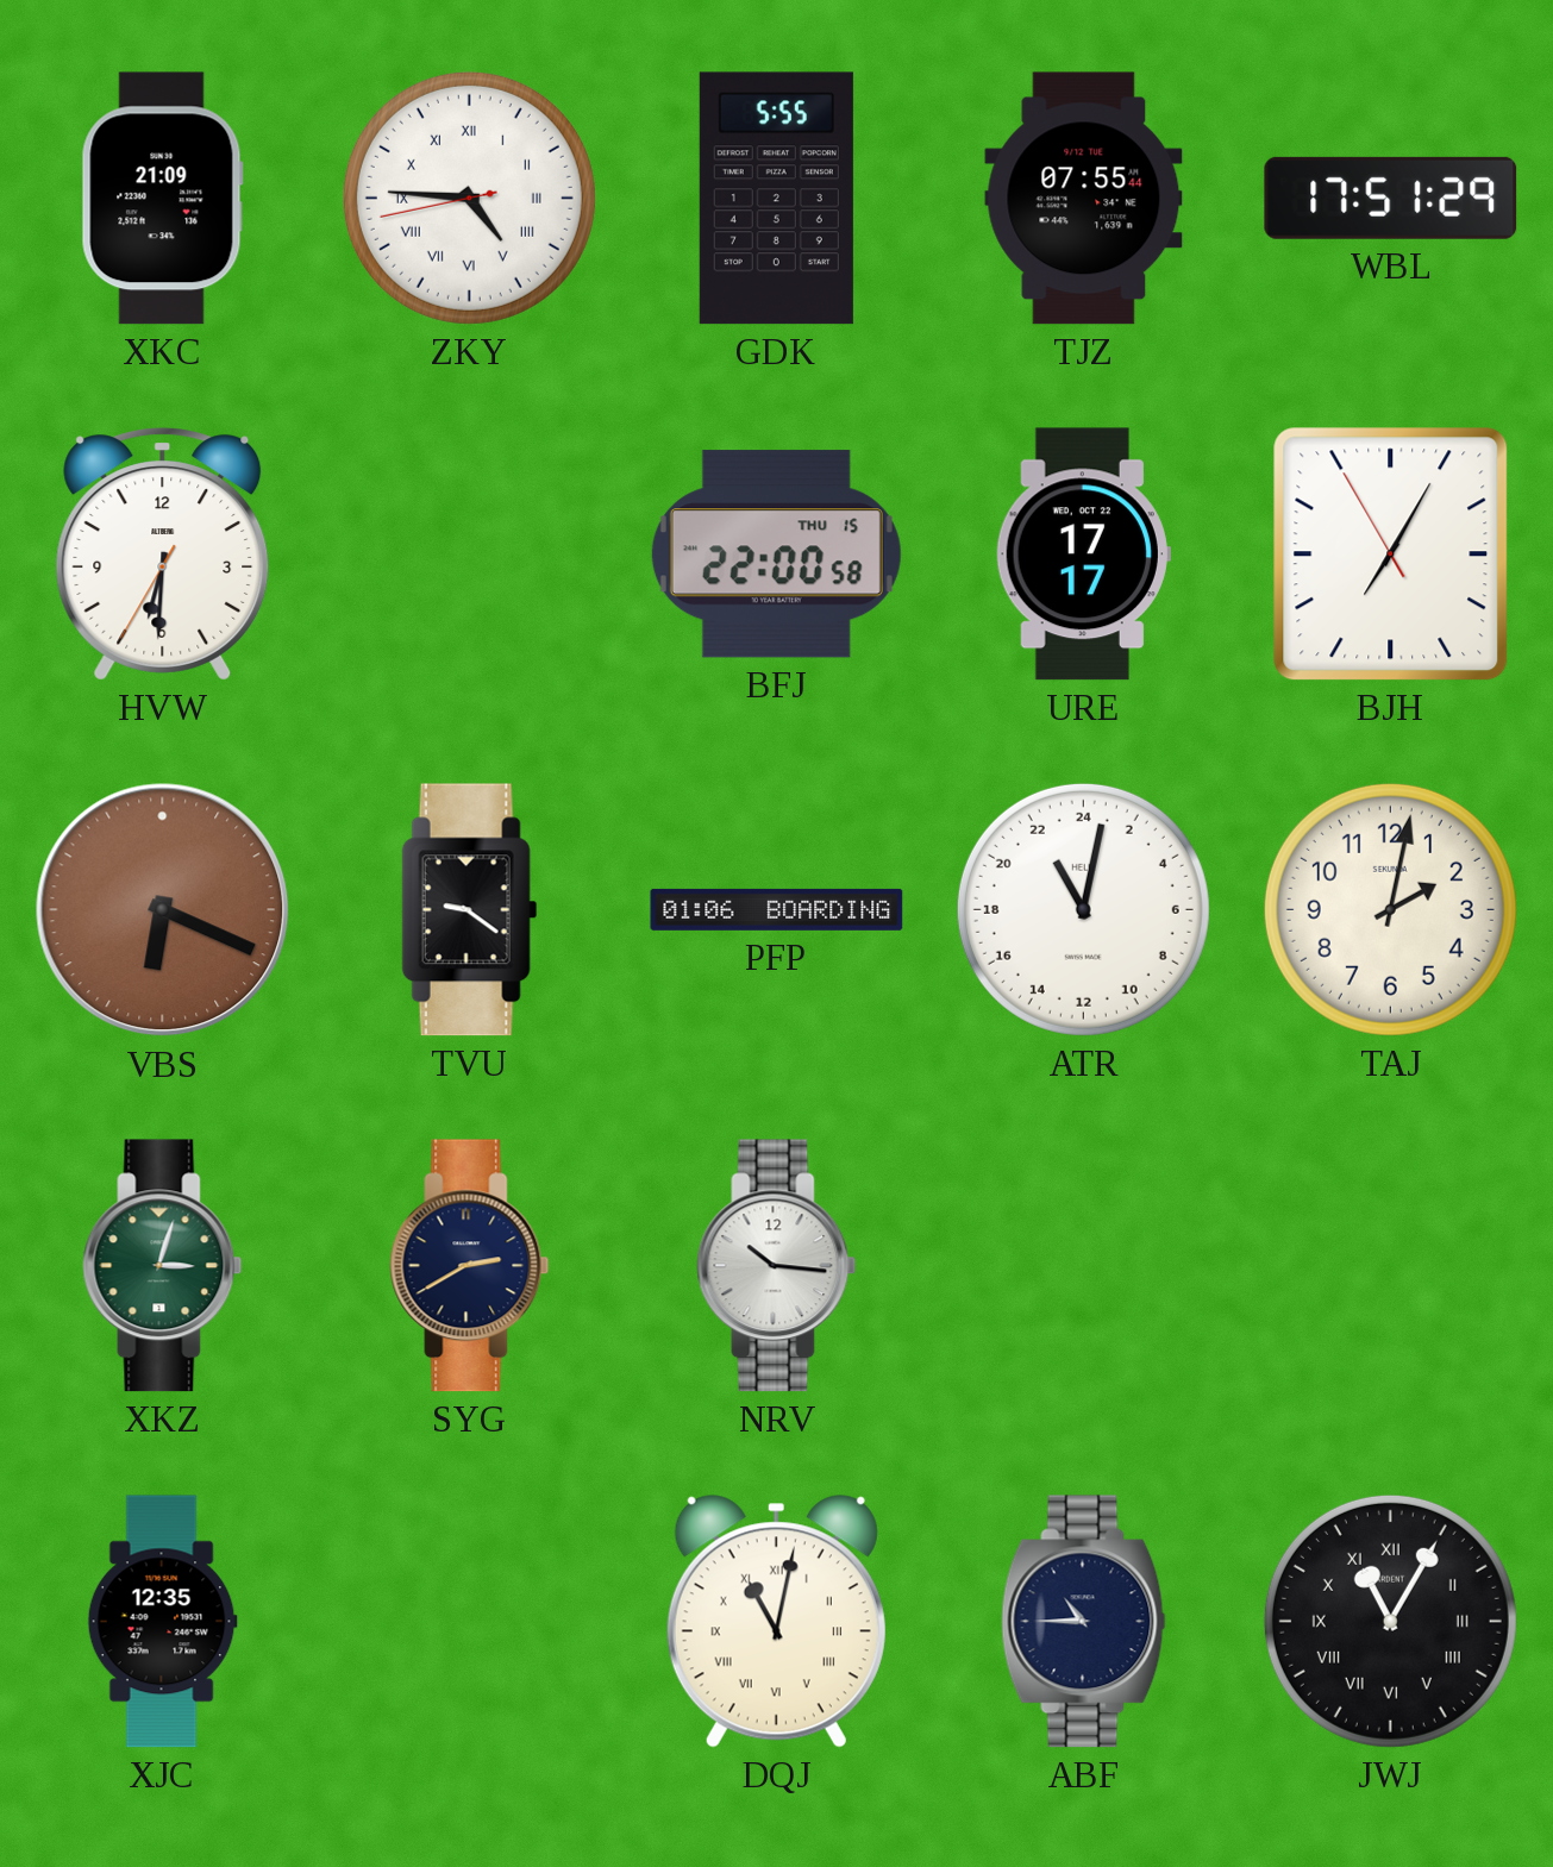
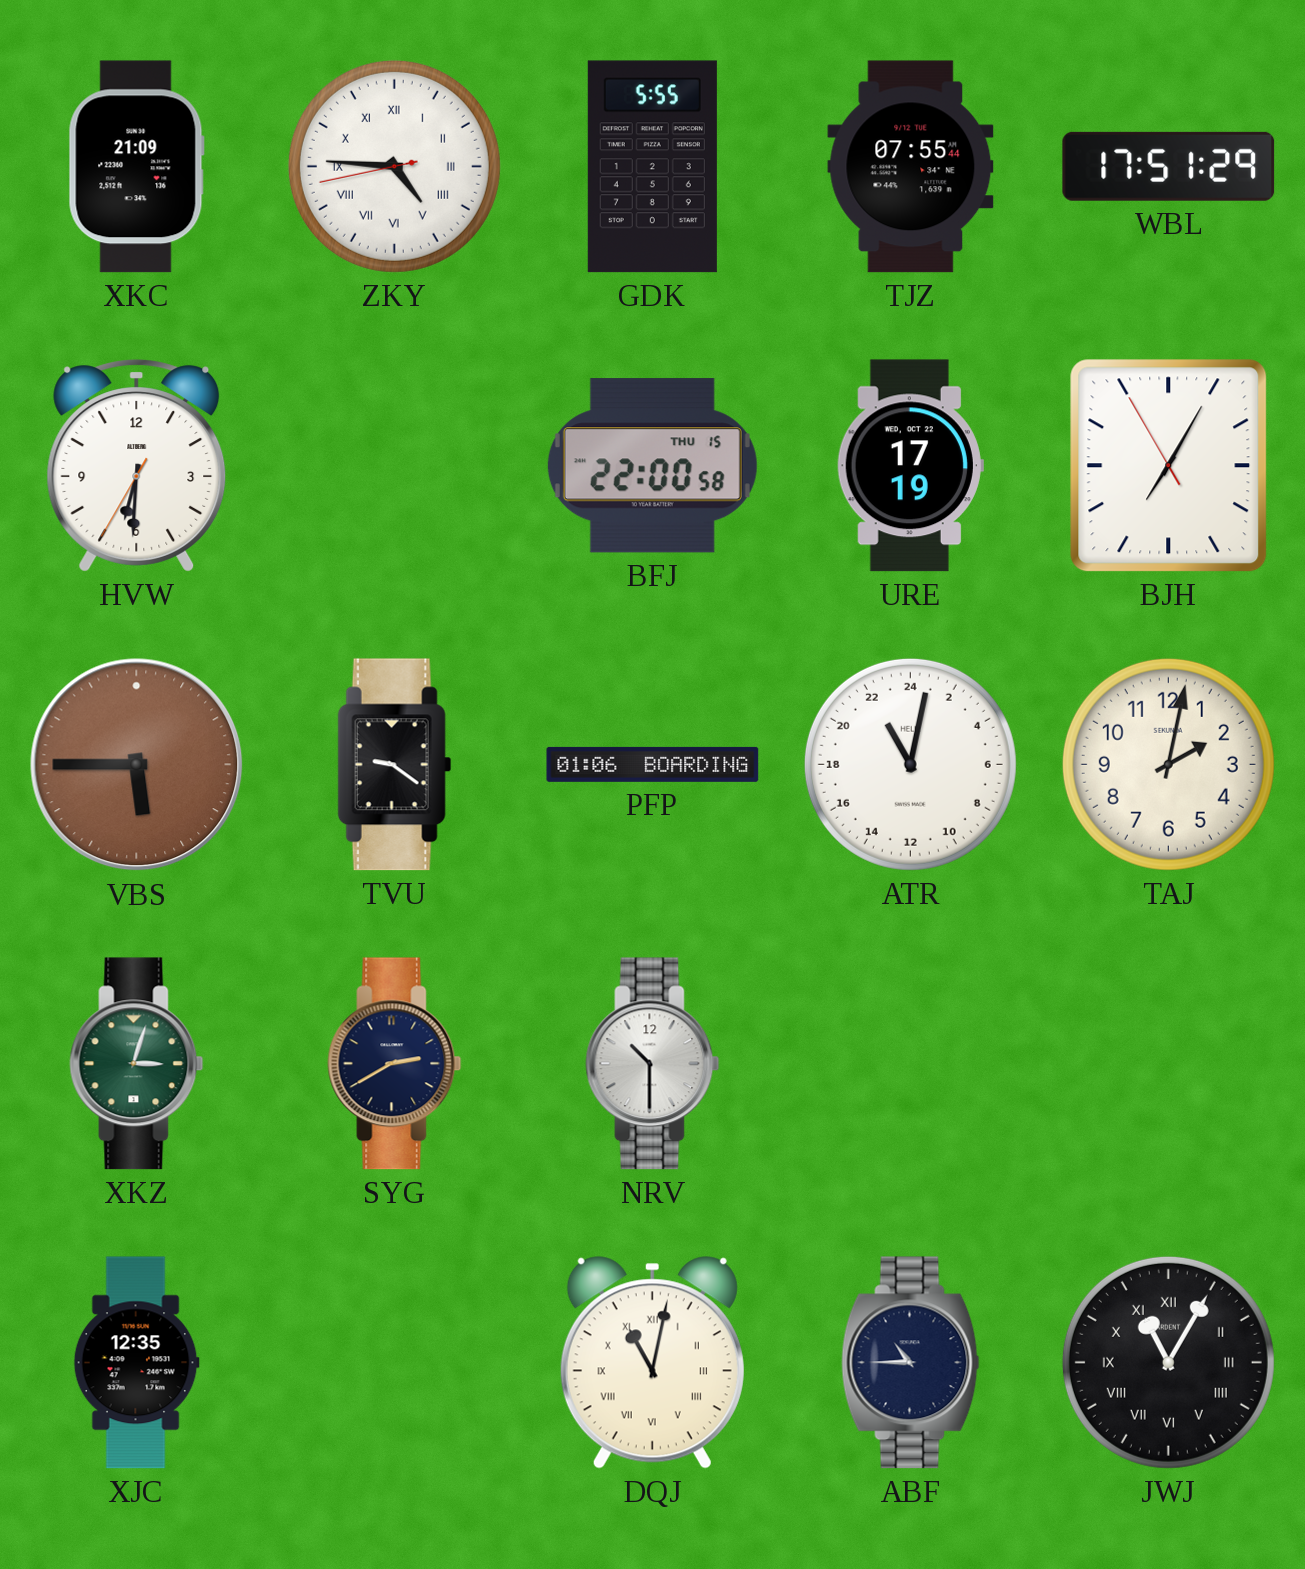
URE: 17:17 -> 17:19
VBS: 6:19 -> 5:45
NRV: 10:16 -> 10:30
